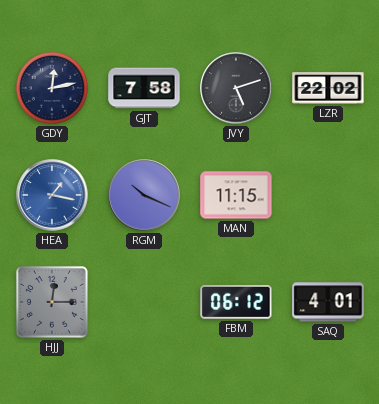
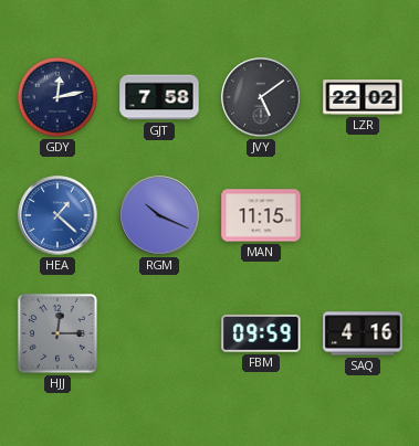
JVY: 5:12 -> 5:09
HEA: 1:17 -> 1:22
FBM: 06:12 -> 09:59
SAQ: 4:01 -> 4:16
